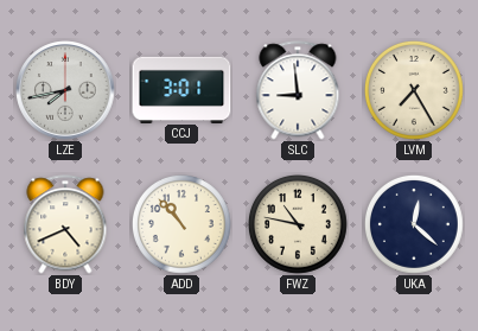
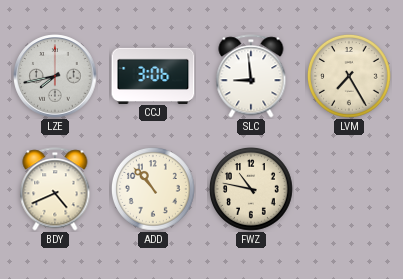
CCJ: 3:01 -> 3:06
UKA: 12:22 -> none
